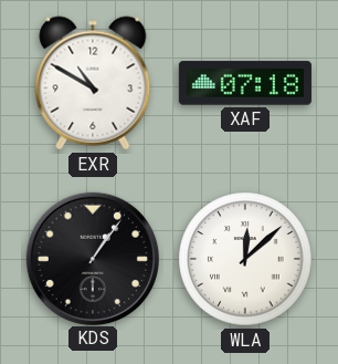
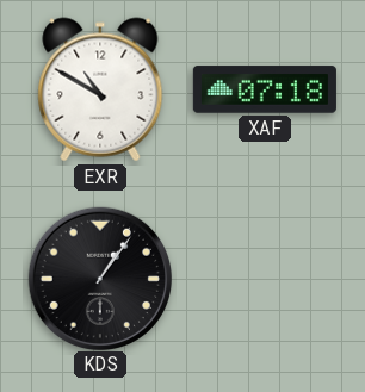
WLA: 12:08 -> none
